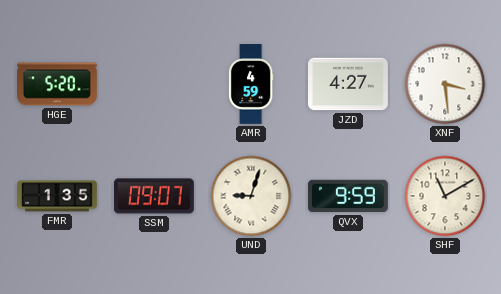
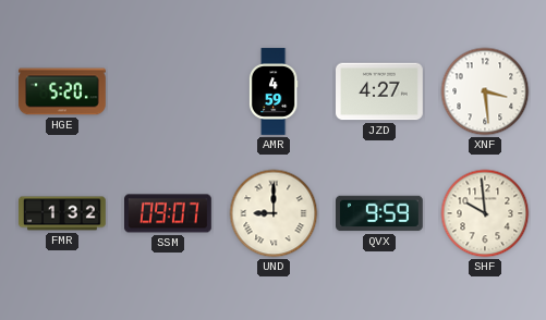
FMR: 1:35 -> 1:32
UND: 9:03 -> 9:00
SHF: 11:10 -> 9:59
